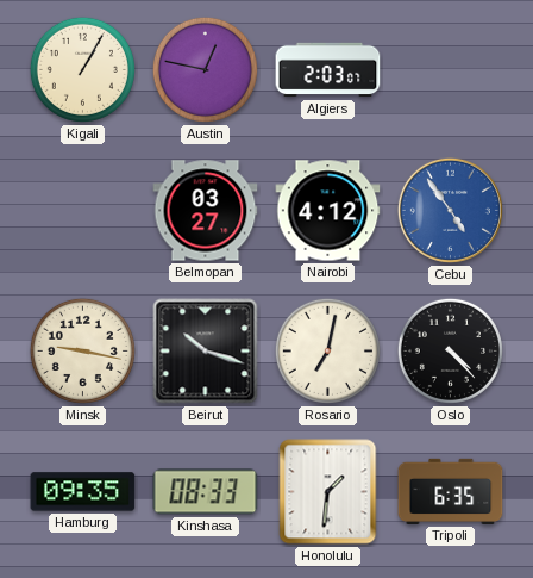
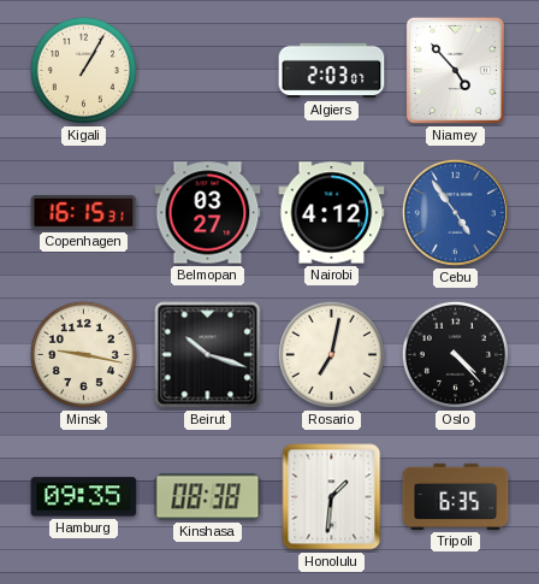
Austin: 12:47 -> none
Niamey: none -> 4:53
Copenhagen: none -> 16:15
Kinshasa: 08:33 -> 08:38
